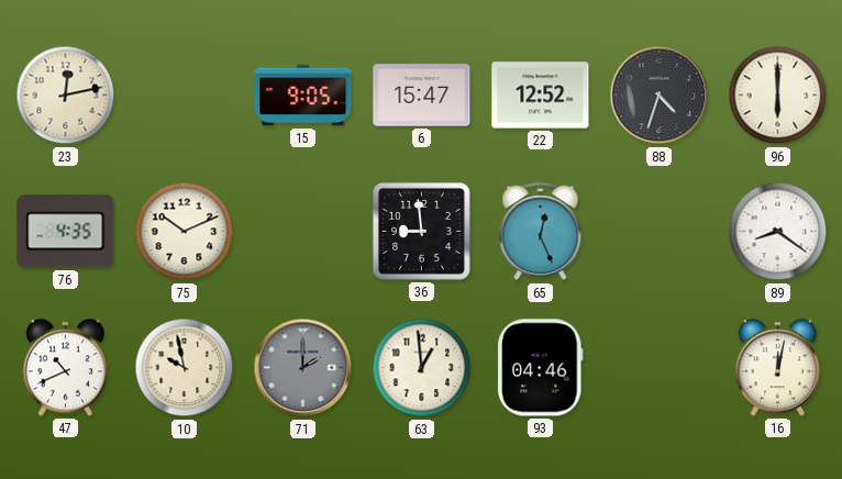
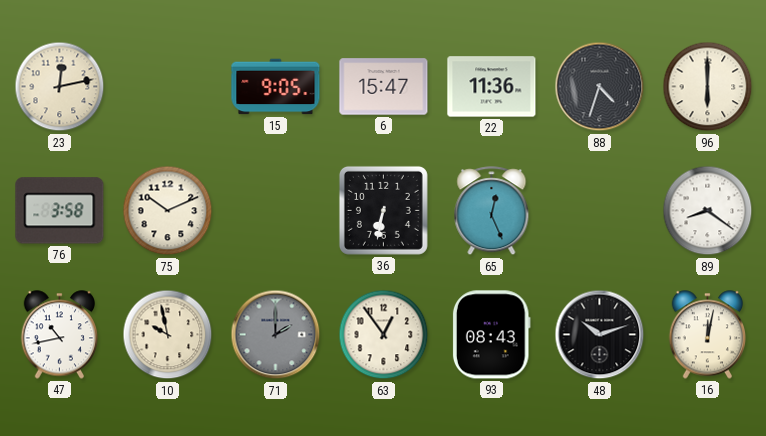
22: 12:52 -> 11:36
76: 4:35 -> 3:58
36: 8:59 -> 6:32
47: 10:41 -> 10:43
63: 12:59 -> 12:54
93: 04:46 -> 08:43
48: none -> 10:12
